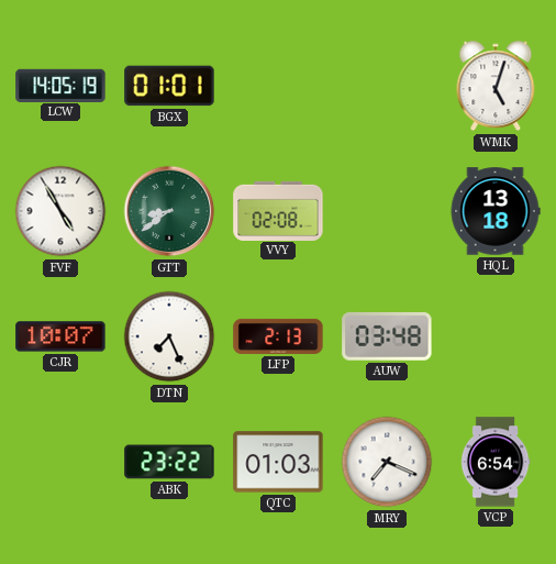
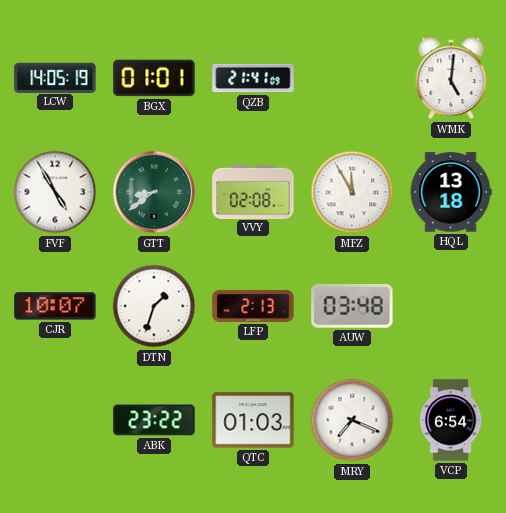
QZB: none -> 21:41
WMK: 5:03 -> 5:01
MFZ: none -> 11:55
DTN: 7:26 -> 1:33
